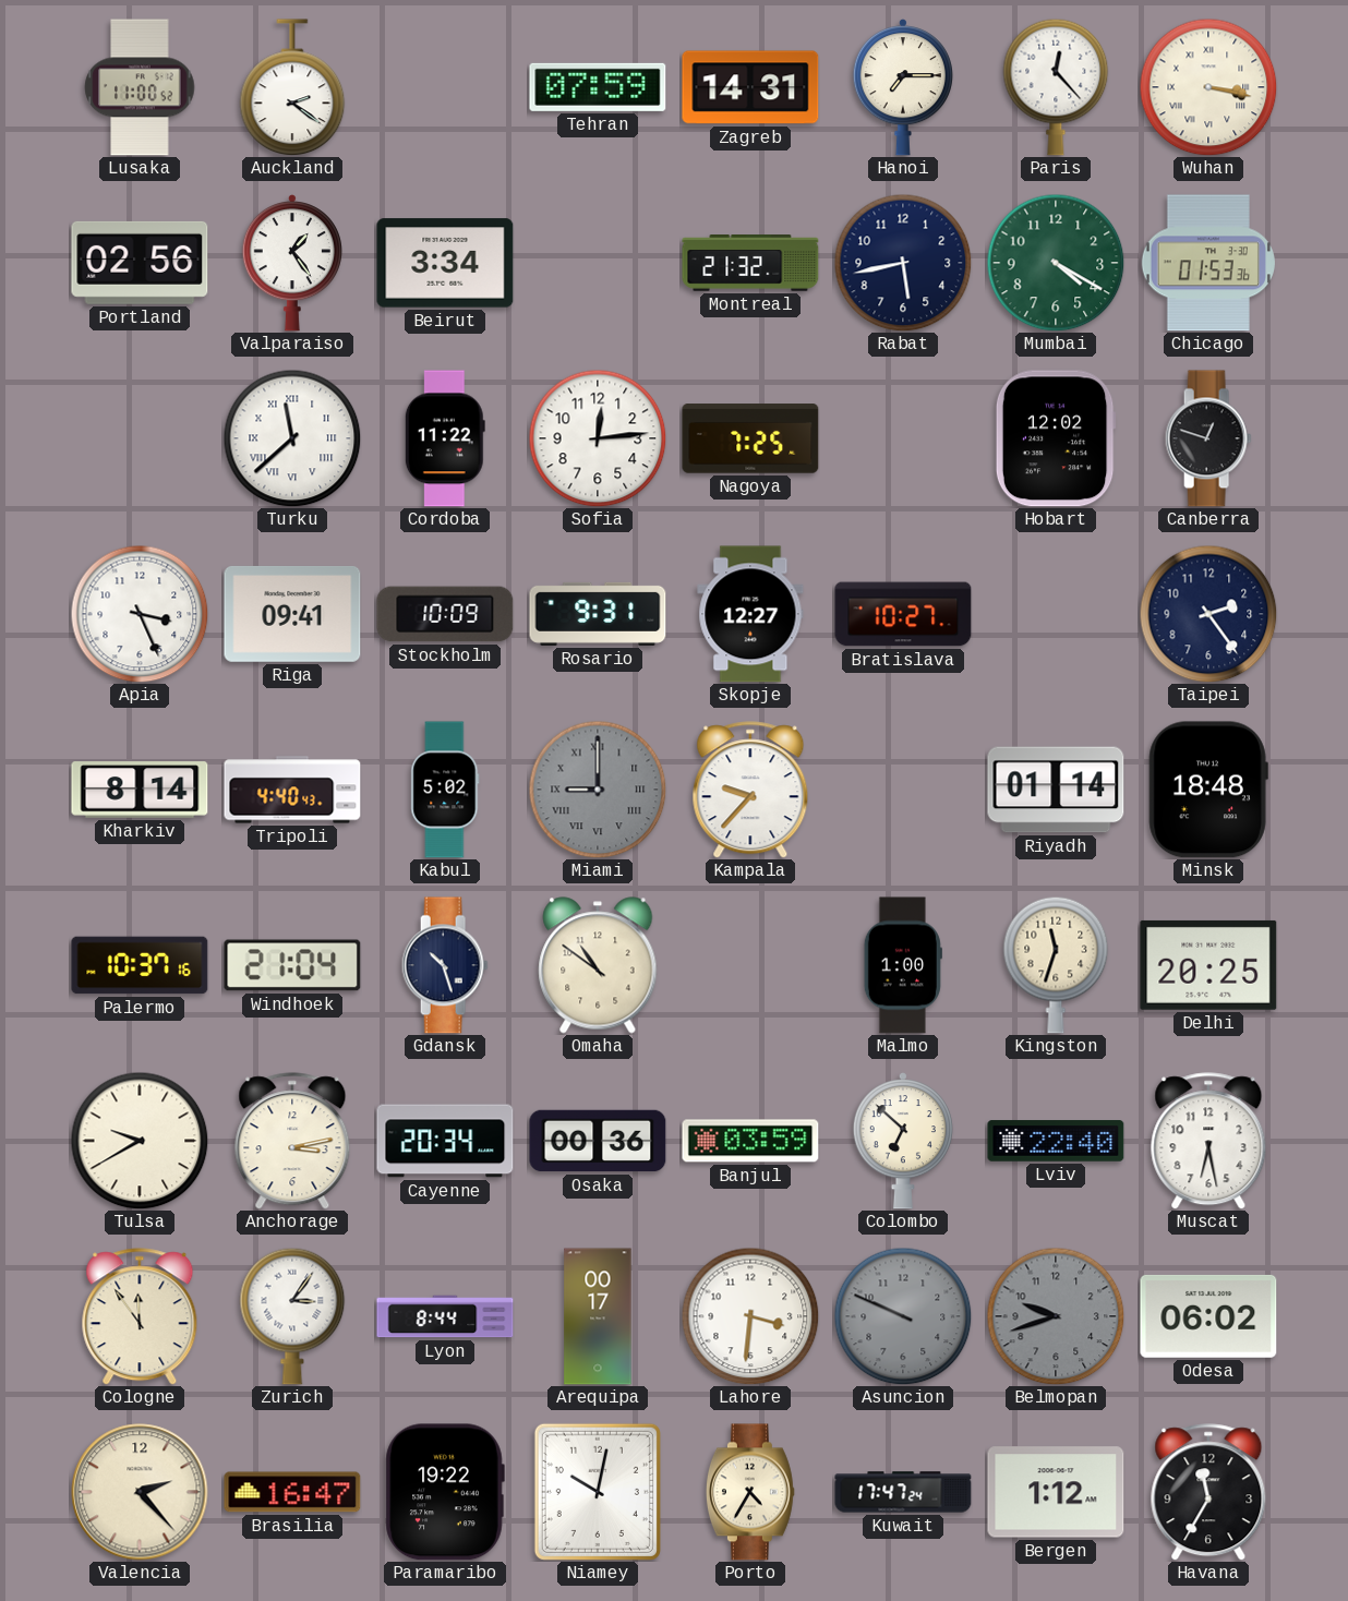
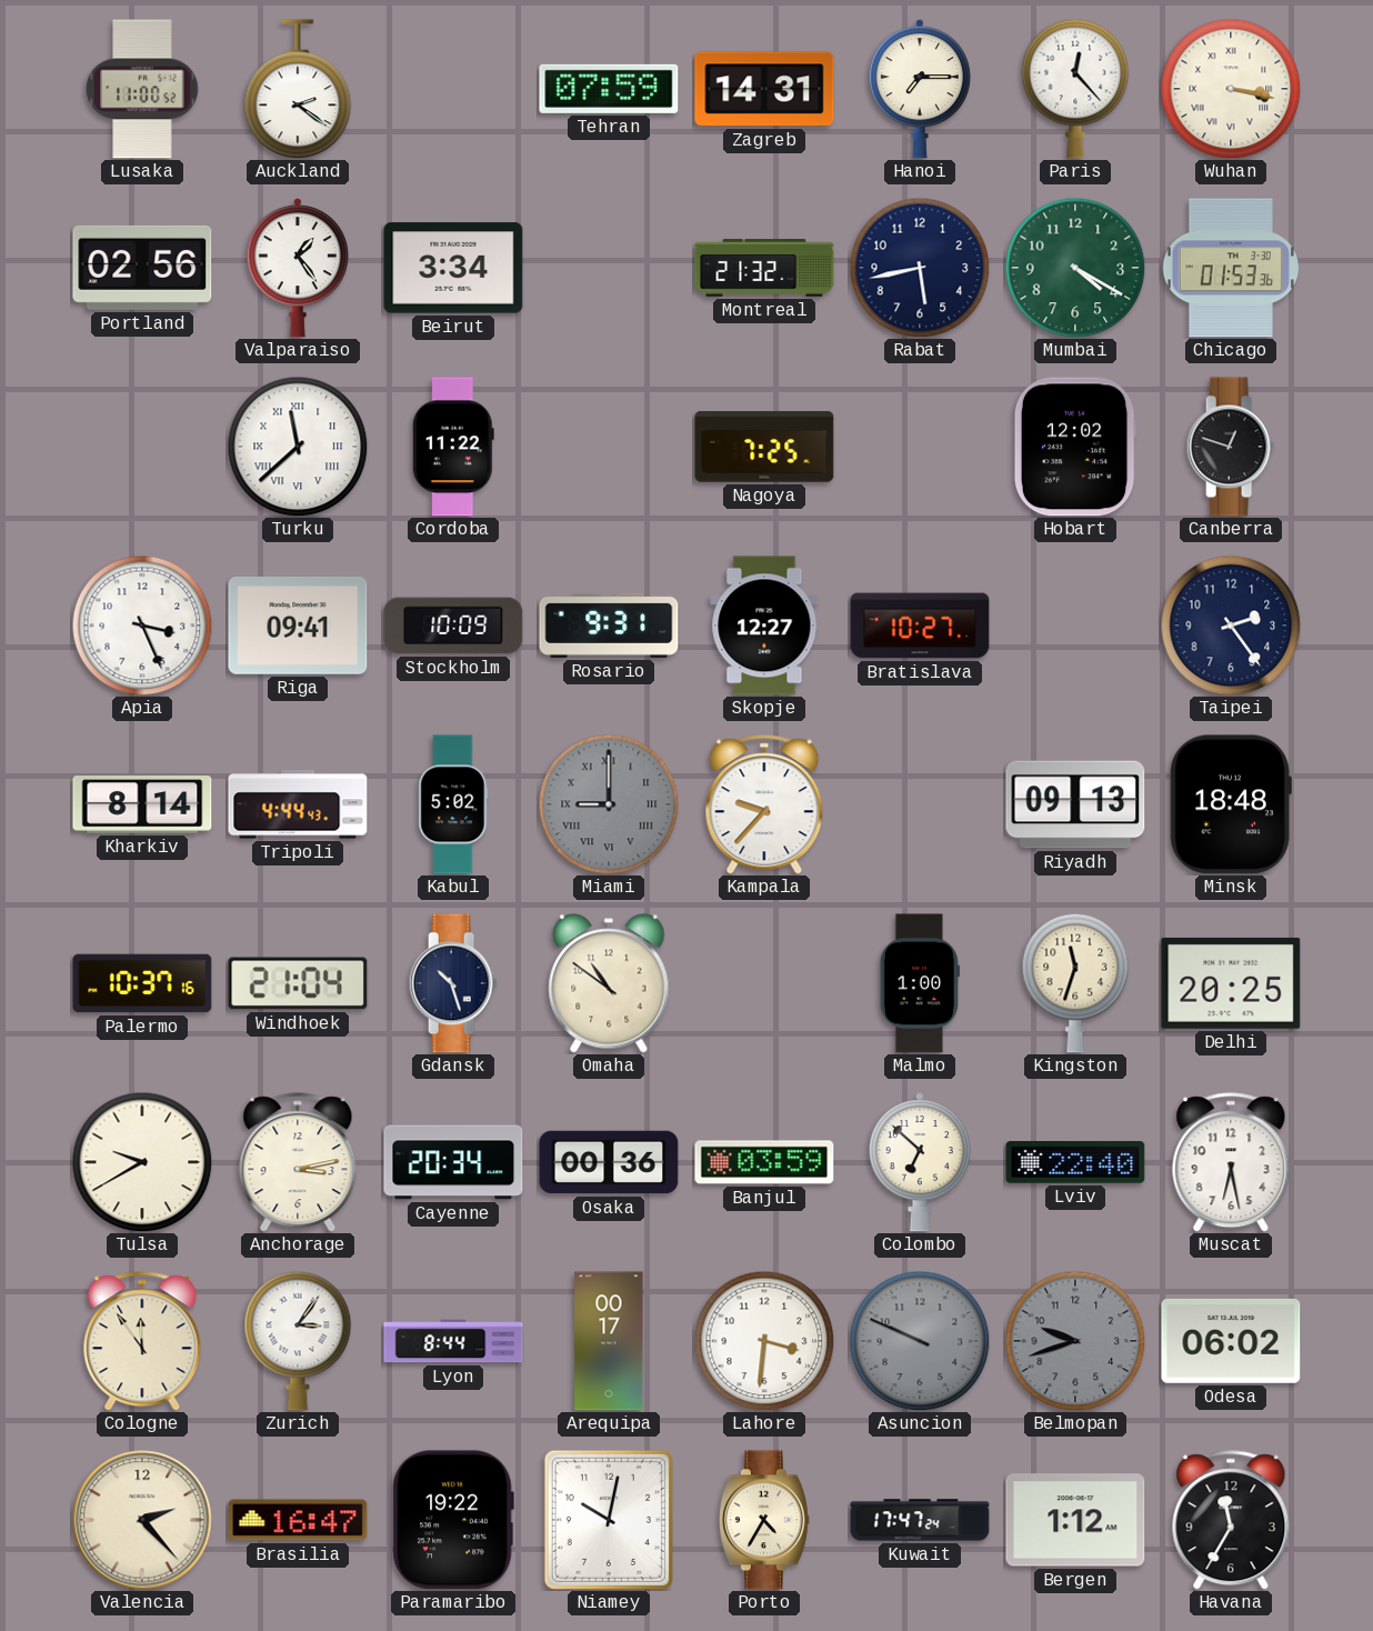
Sofia: 12:14 -> none
Tripoli: 4:40 -> 4:44
Riyadh: 01:14 -> 09:13
